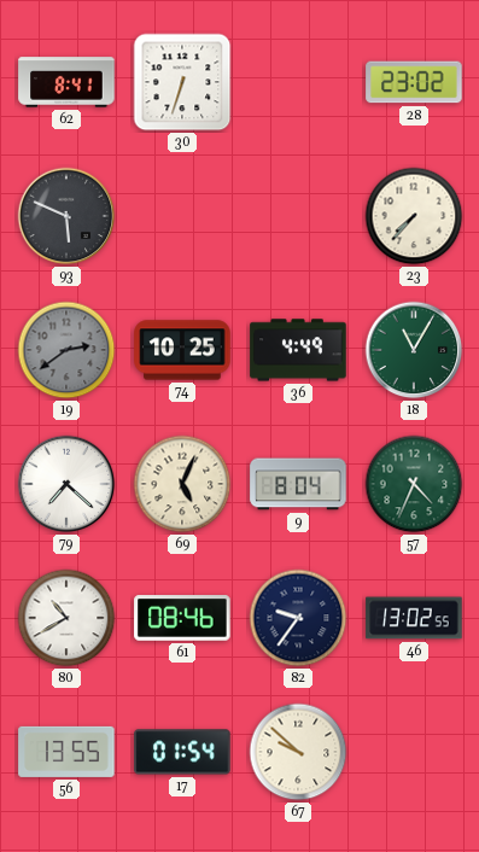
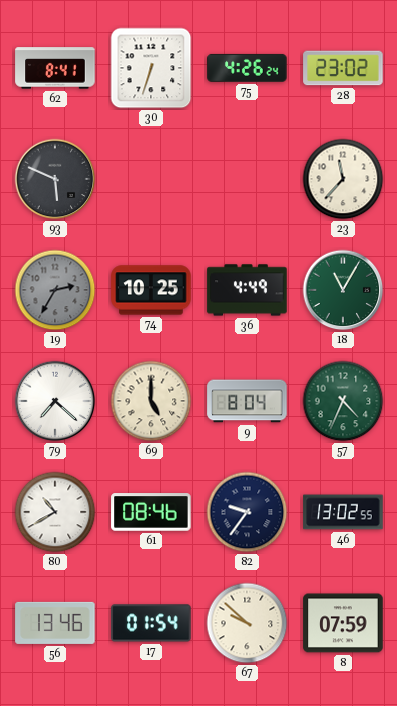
75: none -> 4:26
23: 7:37 -> 11:37
19: 2:39 -> 2:35
69: 5:04 -> 5:00
56: 13:55 -> 13:46
8: none -> 07:59
